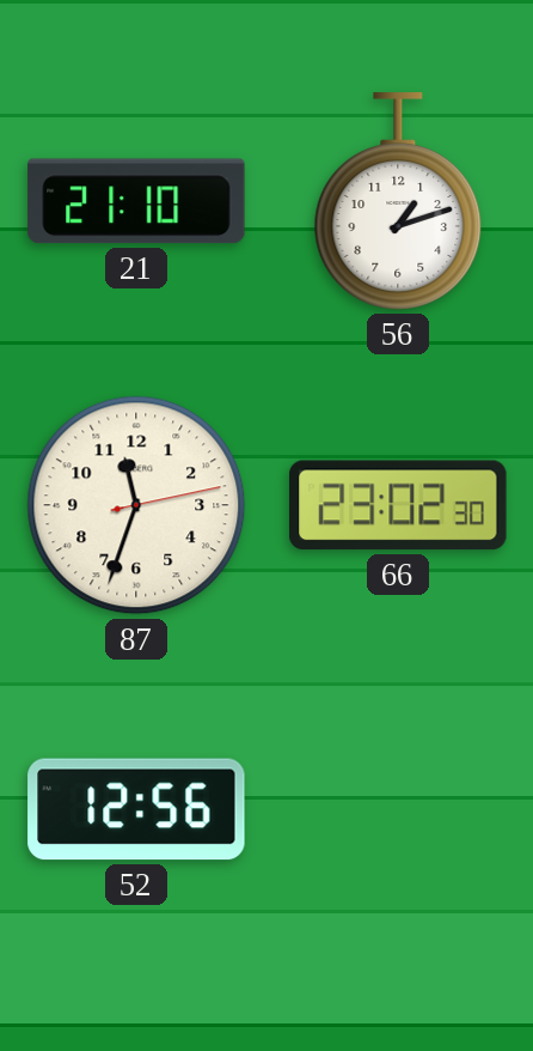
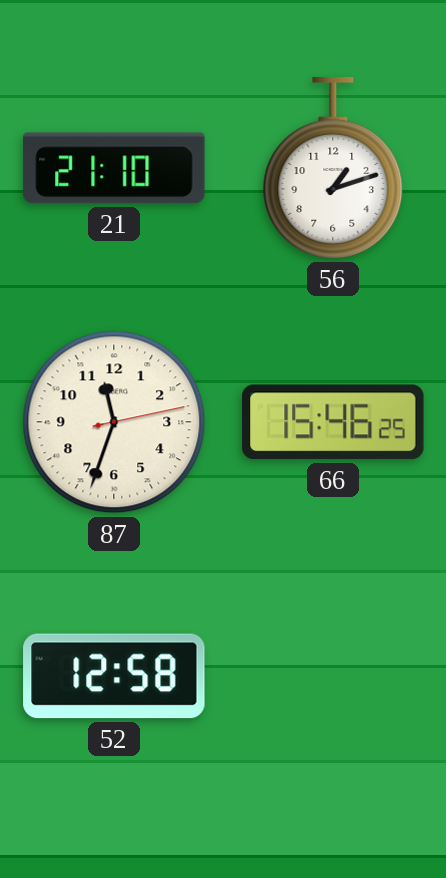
66: 23:02 -> 15:46
52: 12:56 -> 12:58
